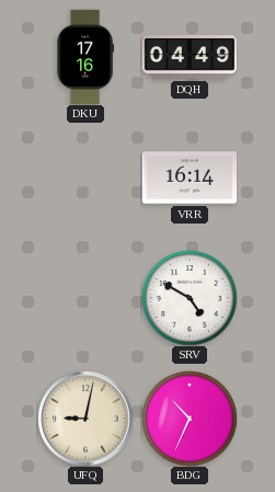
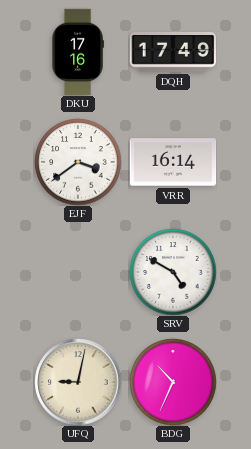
DQH: 04:49 -> 17:49
EJF: none -> 3:39
